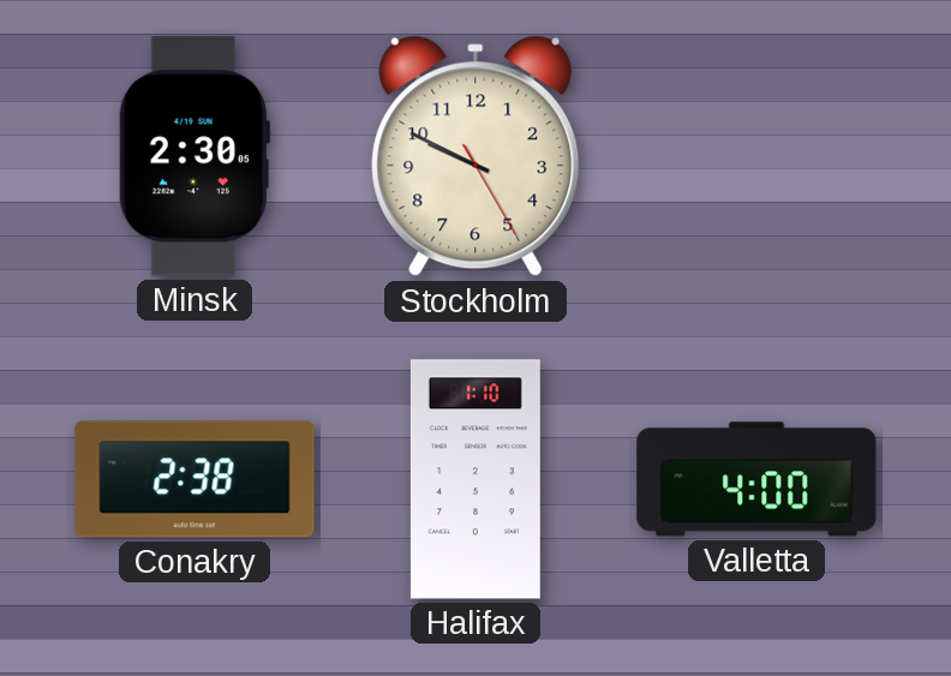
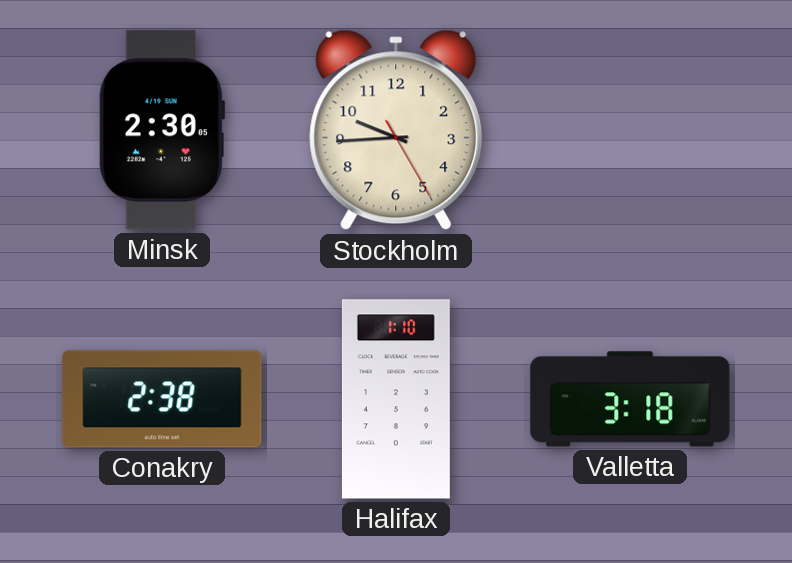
Stockholm: 9:49 -> 9:44
Valletta: 4:00 -> 3:18
